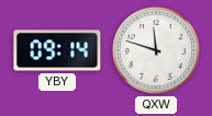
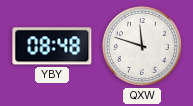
YBY: 09:14 -> 08:48
